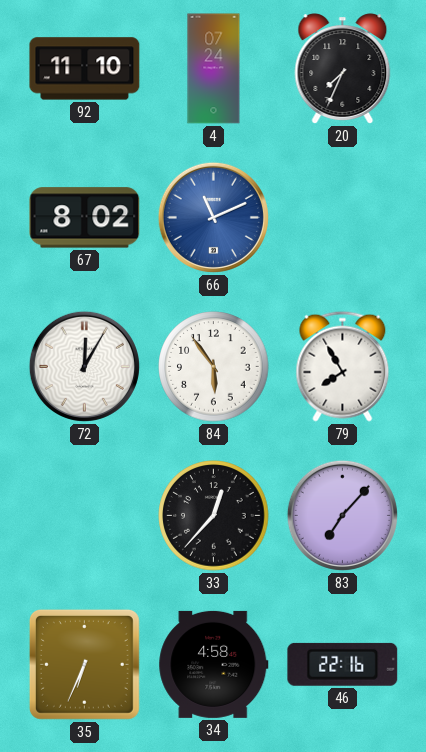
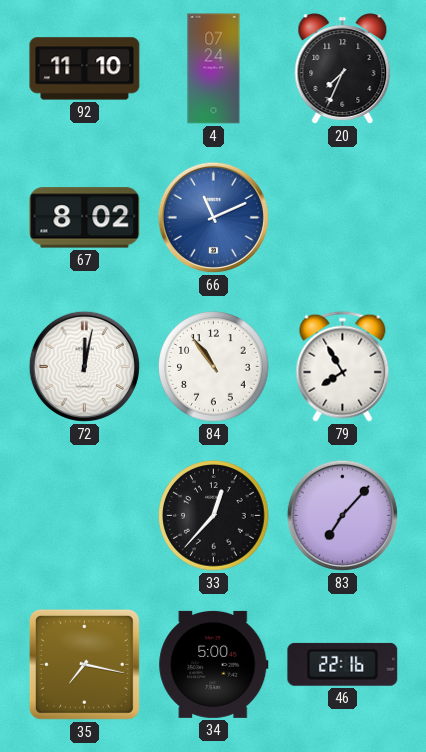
72: 12:05 -> 12:02
84: 5:54 -> 10:54
35: 6:34 -> 7:17
34: 4:58 -> 5:00
